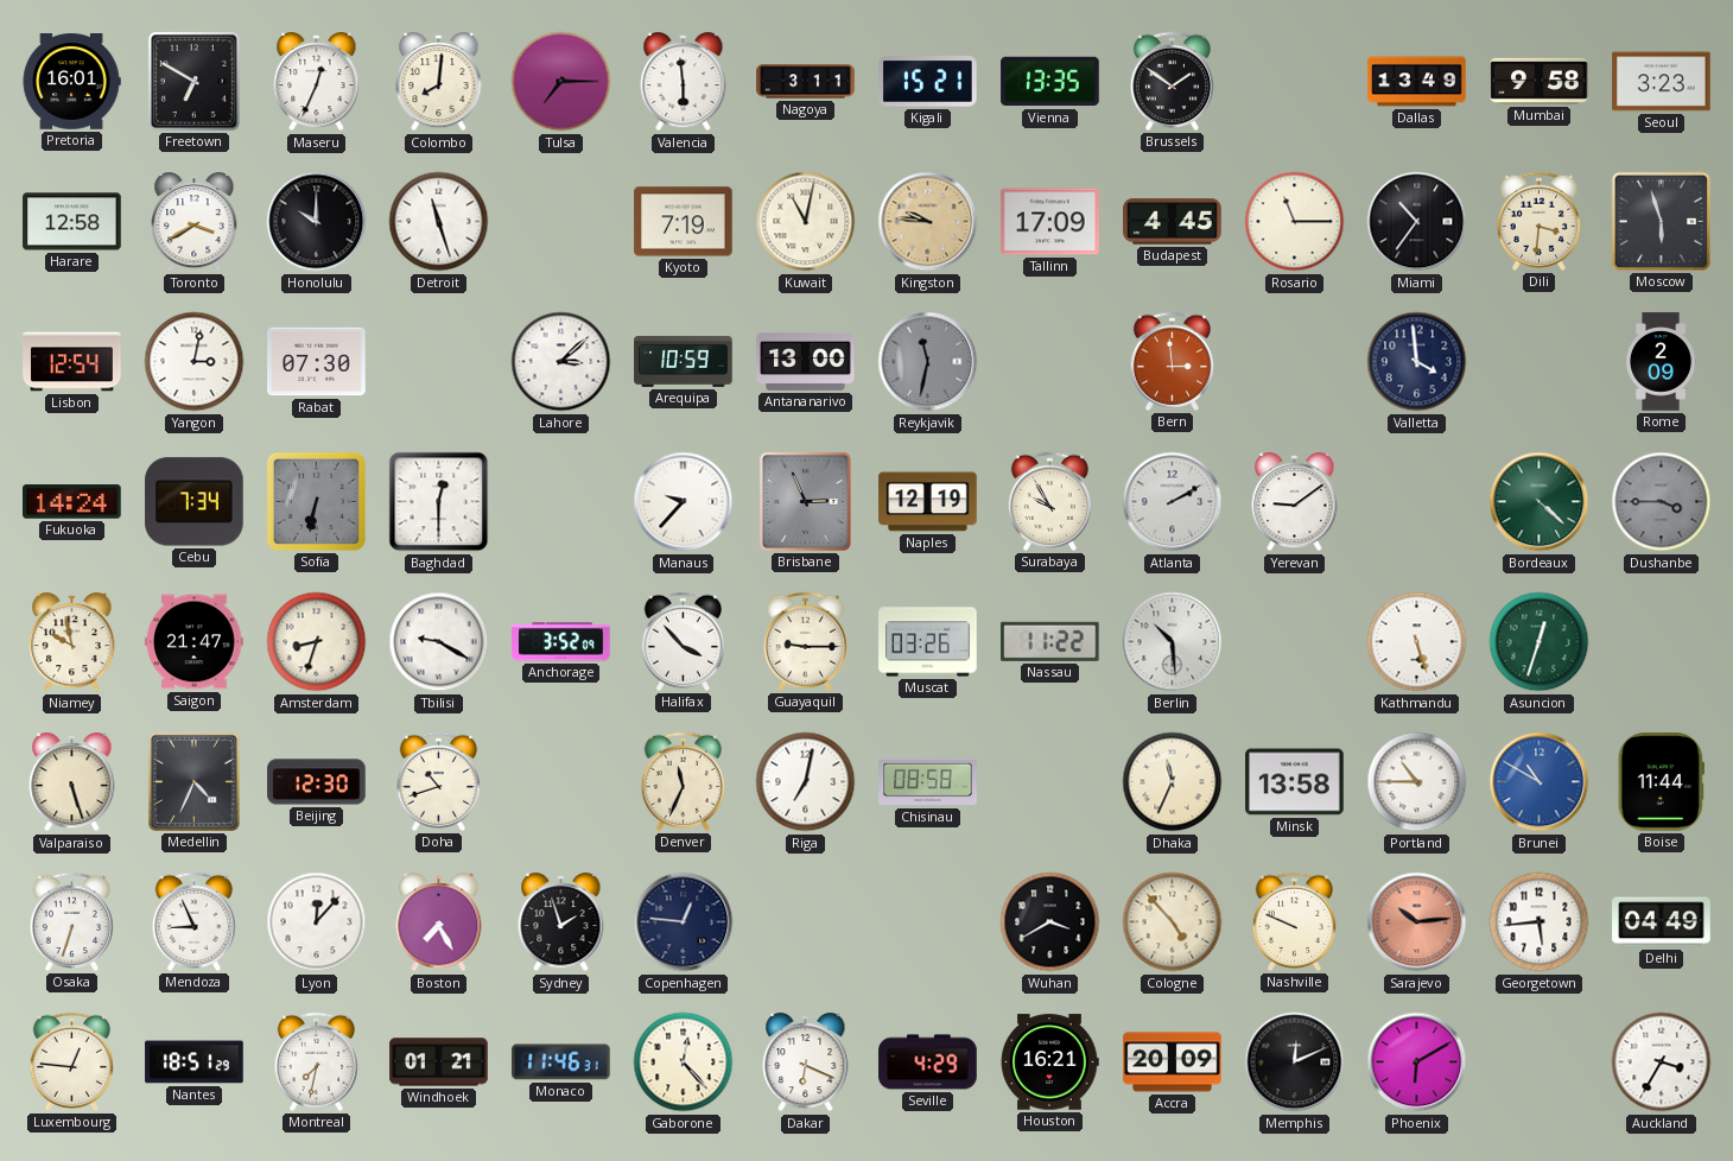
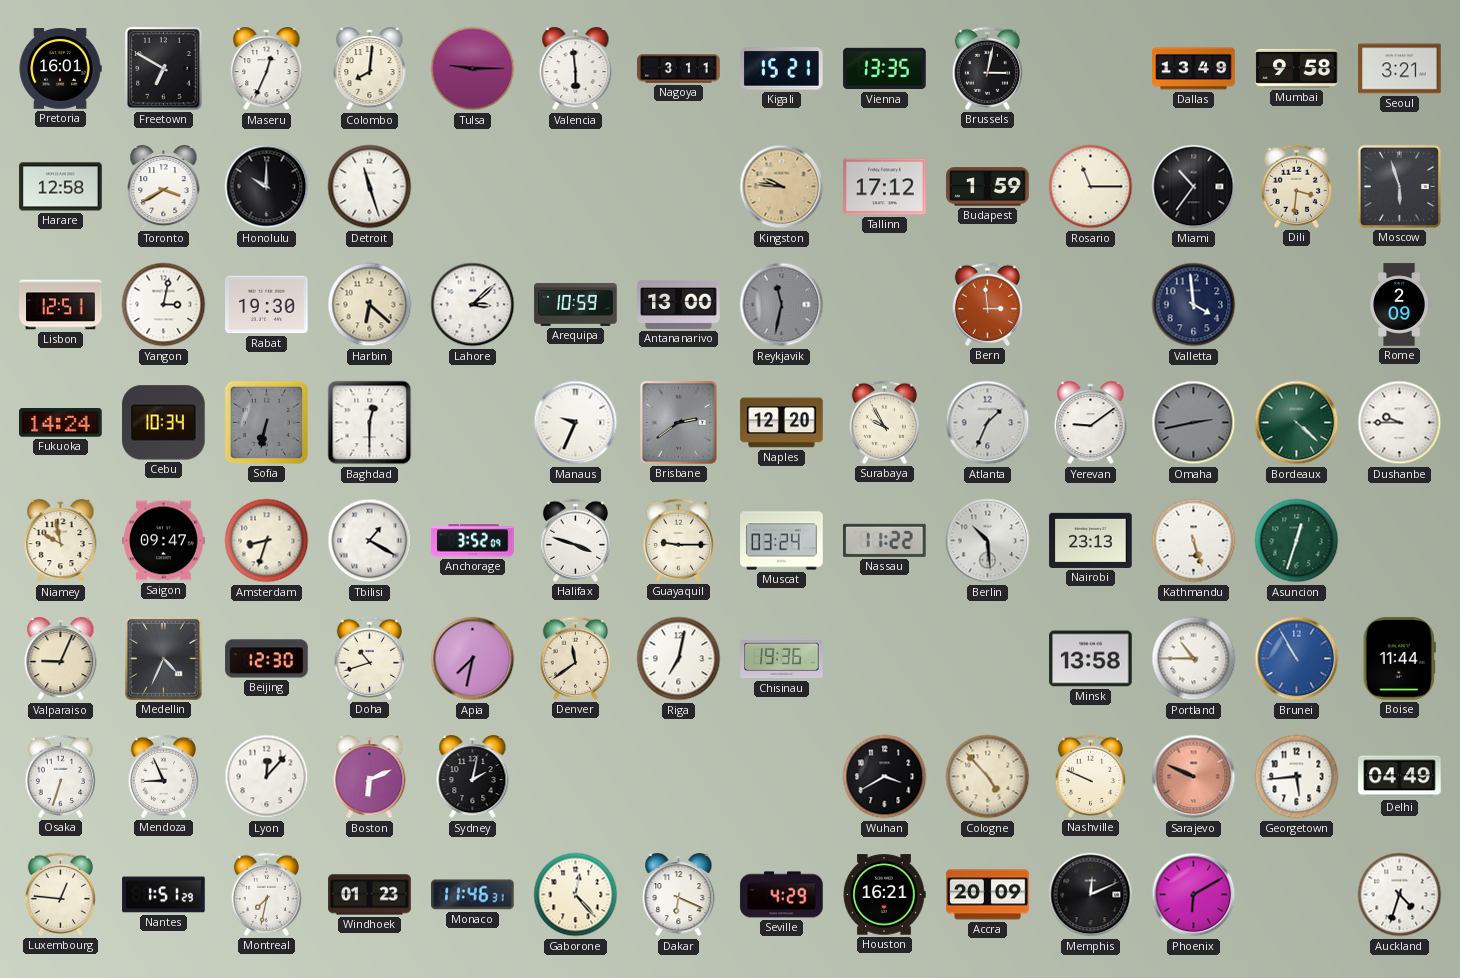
Tulsa: 7:15 -> 9:15
Brussels: 1:51 -> 3:02
Seoul: 3:23 -> 3:21
Kyoto: 7:19 -> none
Kuwait: 11:02 -> none
Tallinn: 17:09 -> 17:12
Budapest: 4:45 -> 1:59
Lisbon: 12:54 -> 12:51
Rabat: 07:30 -> 19:30
Harbin: none -> 6:22
Cebu: 7:34 -> 10:34
Manaus: 9:37 -> 9:34
Brisbane: 2:56 -> 2:39
Naples: 12:19 -> 12:20
Atlanta: 2:10 -> 1:34
Omaha: none -> 2:43
Dushanbe: 3:45 -> 9:45
Dushanbe dial: grey -> white
Saigon: 21:47 -> 09:47
Tbilisi: 9:20 -> 1:20
Halifax: 3:53 -> 3:48
Muscat: 03:26 -> 03:24
Nairobi: none -> 23:13
Valparaiso: 5:27 -> 9:04
Apia: none -> 7:32
Denver: 11:34 -> 11:39
Chisinau: 08:58 -> 19:36
Dhaka: 11:34 -> none
Brunei: 10:50 -> 10:55
Boston: 7:25 -> 6:11
Sydney: 1:57 -> 2:02
Copenhagen: 12:46 -> none
Sarajevo: 10:14 -> 9:49
Nantes: 18:51 -> 1:51
Windhoek: 01:21 -> 01:23
Auckland: 3:35 -> 4:33
